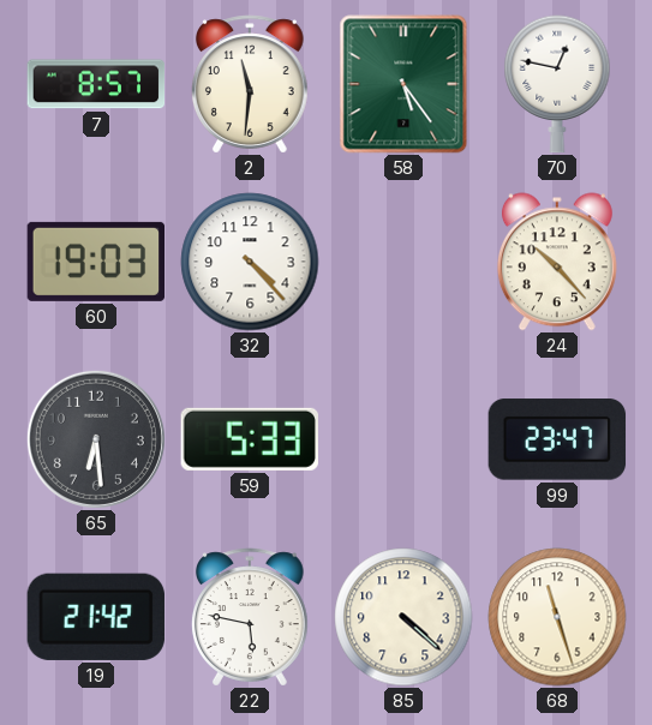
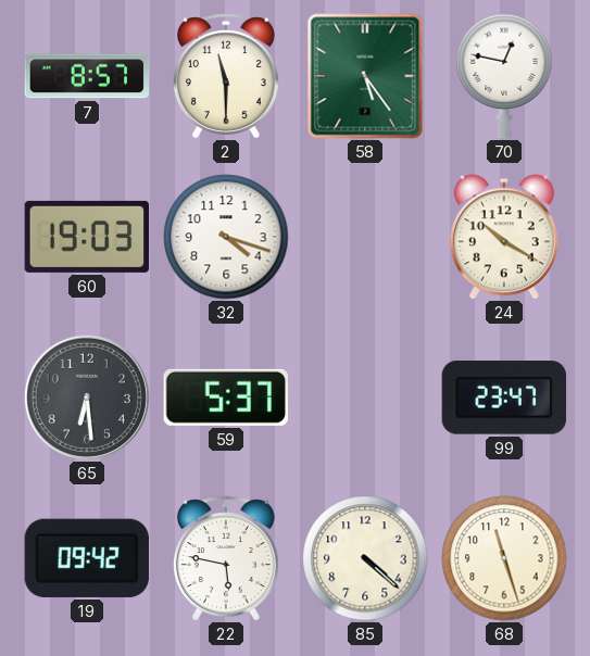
2: 11:31 -> 11:30
32: 4:23 -> 4:18
24: 10:23 -> 10:20
59: 5:33 -> 5:37
19: 21:42 -> 09:42
